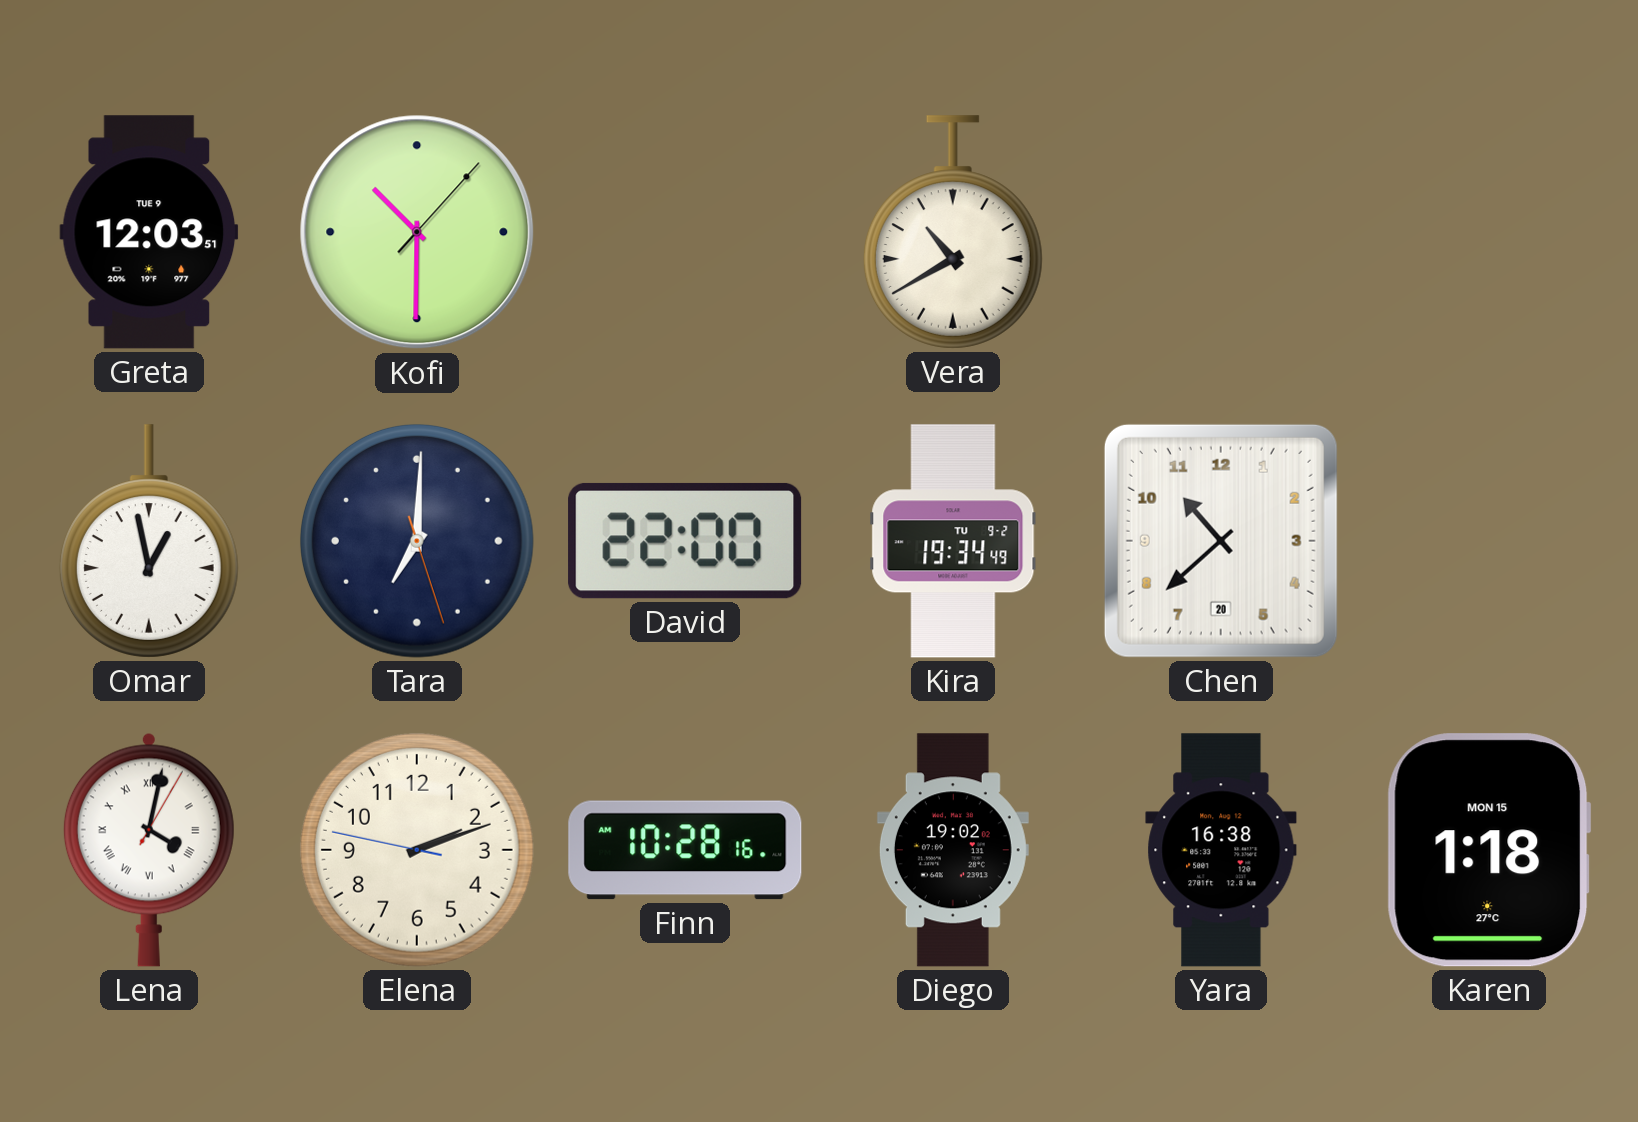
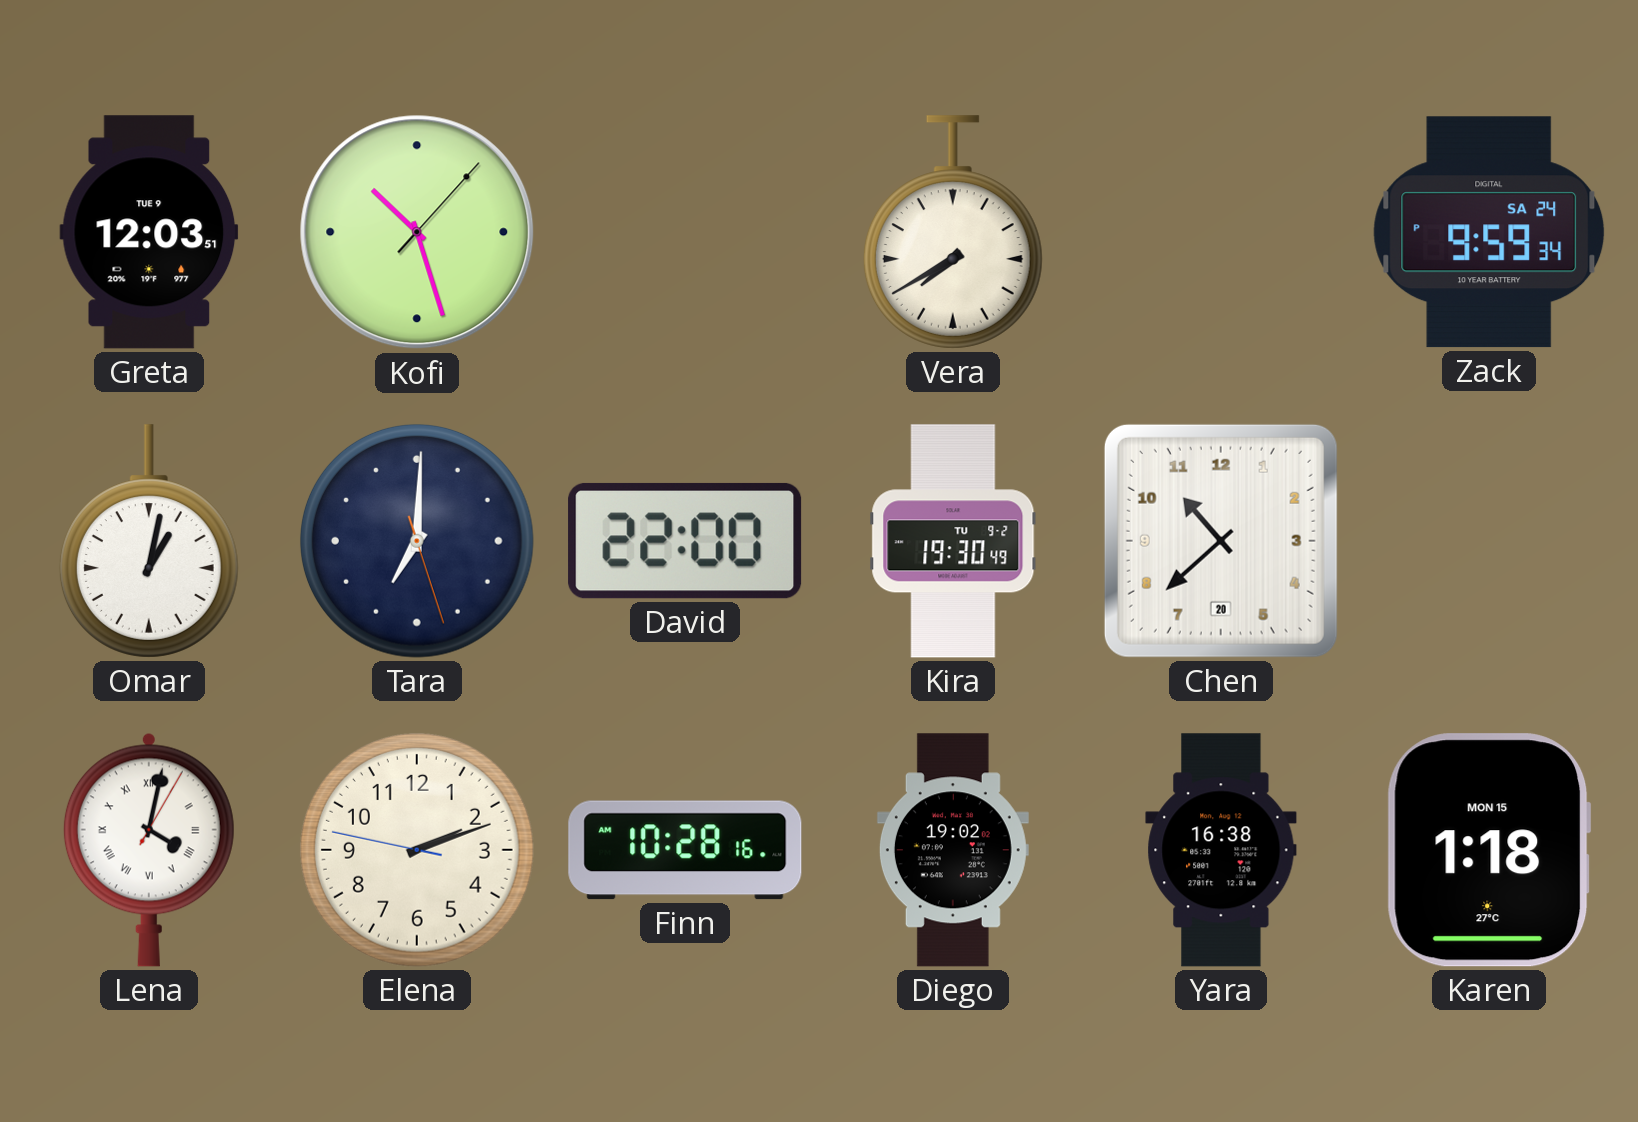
Kofi: 10:30 -> 10:27
Vera: 10:40 -> 7:40
Zack: none -> 9:59
Omar: 12:58 -> 1:02
Kira: 19:34 -> 19:30
